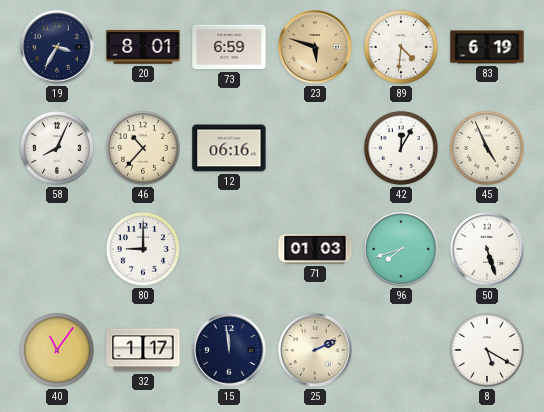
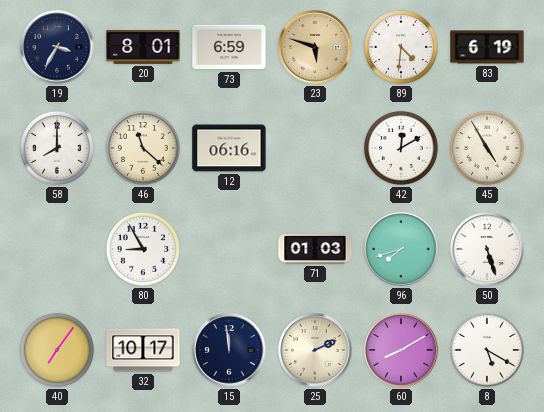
58: 8:04 -> 8:00
46: 10:37 -> 11:22
42: 12:05 -> 12:10
45: 4:56 -> 4:55
80: 9:00 -> 8:55
40: 11:06 -> 7:06
32: 1:17 -> 10:17
60: none -> 8:10
